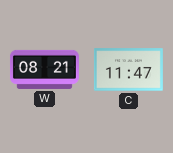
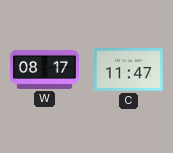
W: 08:21 -> 08:17
